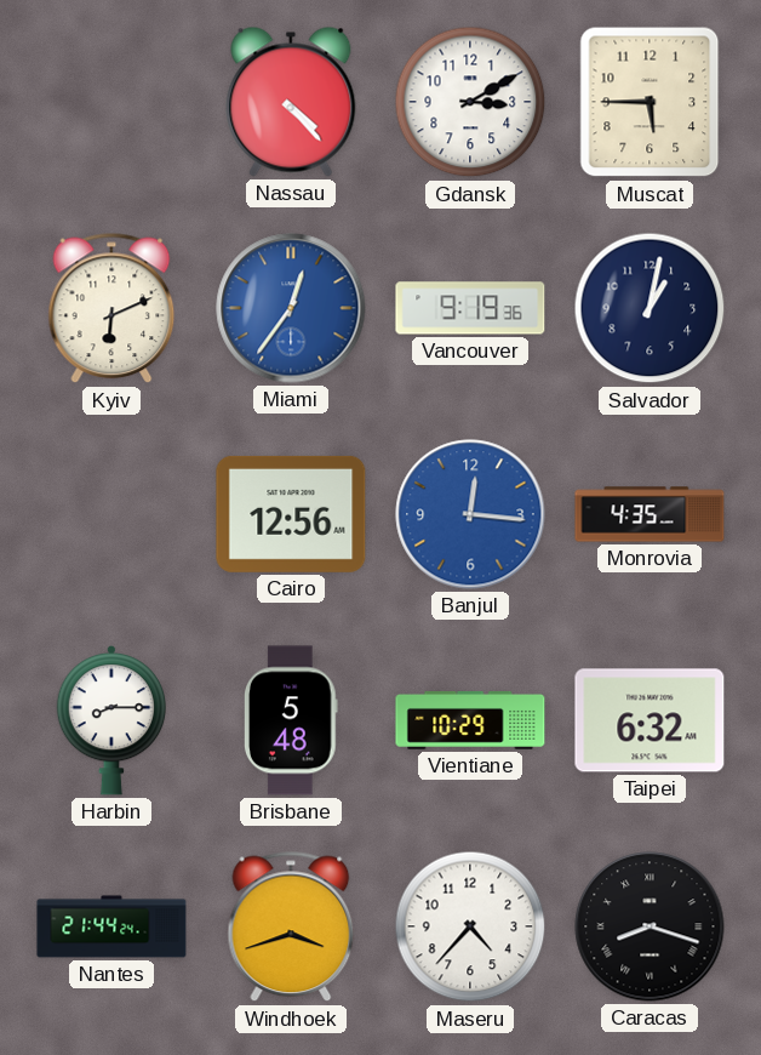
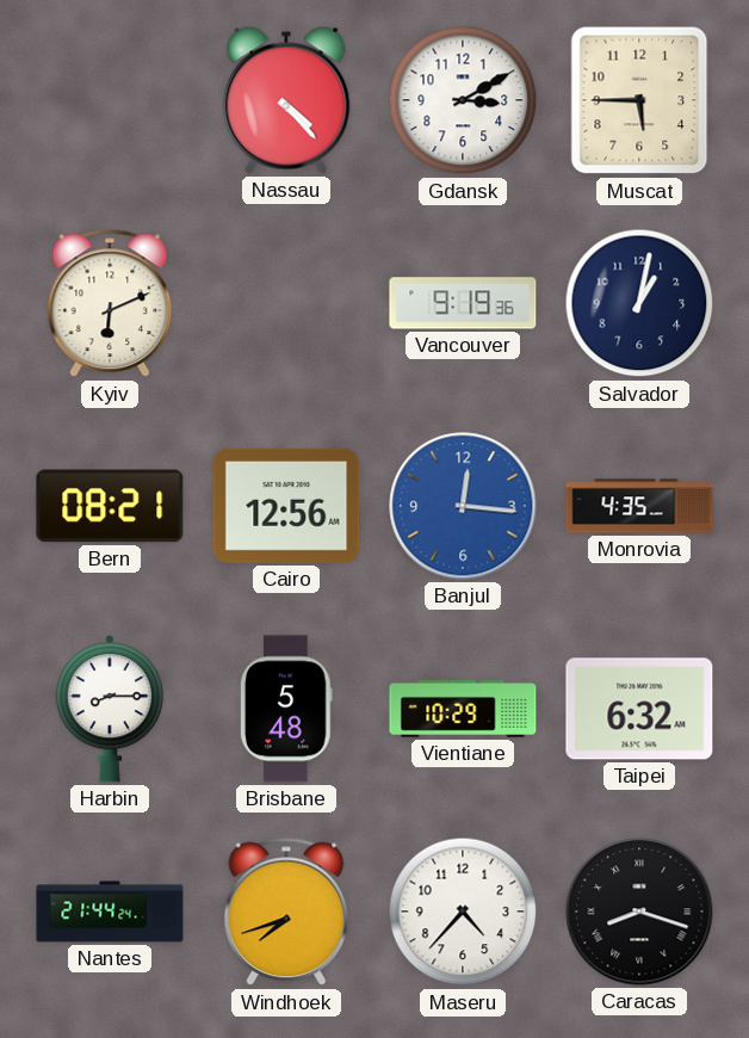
Miami: 12:36 -> none
Bern: none -> 08:21
Windhoek: 3:42 -> 7:42
